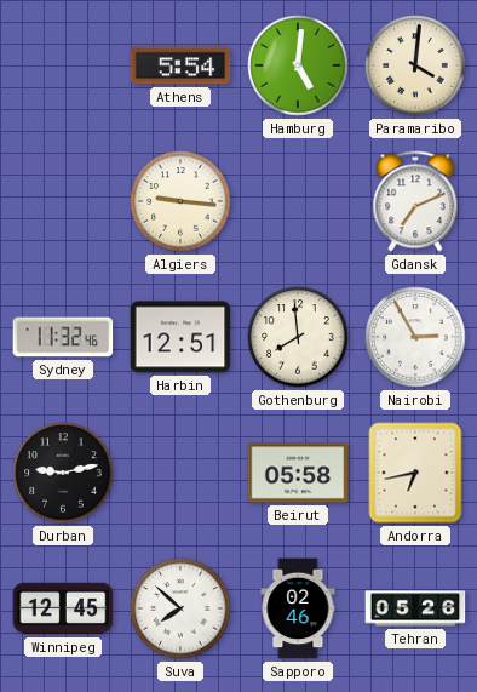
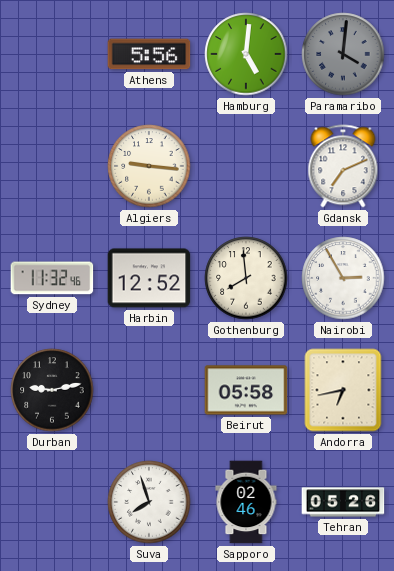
Athens: 5:54 -> 5:56
Paramaribo dial: cream -> grey
Harbin: 12:51 -> 12:52
Winnipeg: 12:45 -> none
Suva: 7:52 -> 7:57
